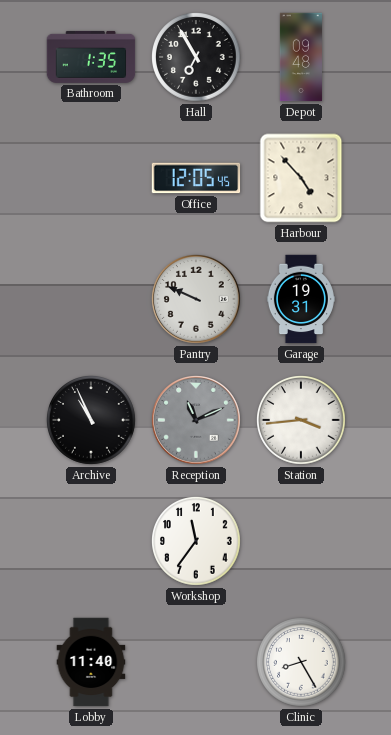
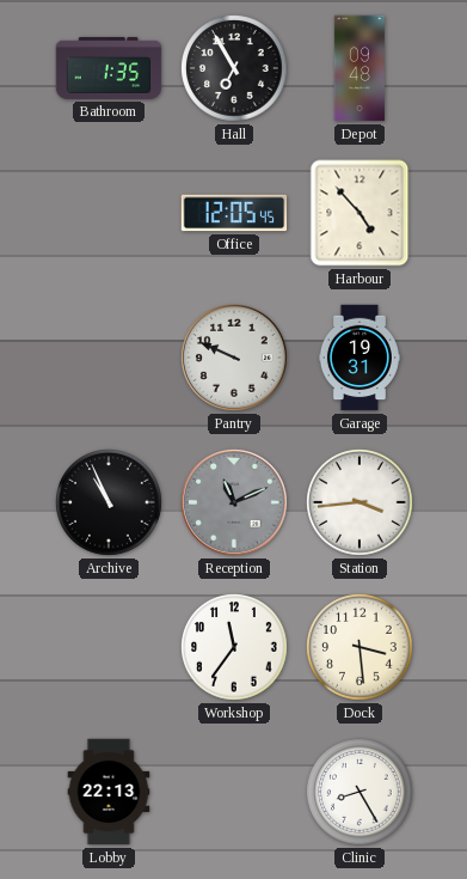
Dock: none -> 3:29
Lobby: 11:40 -> 22:13
